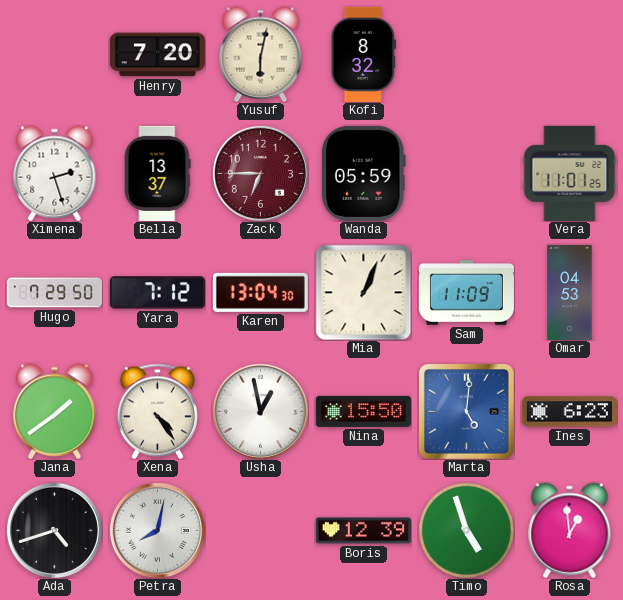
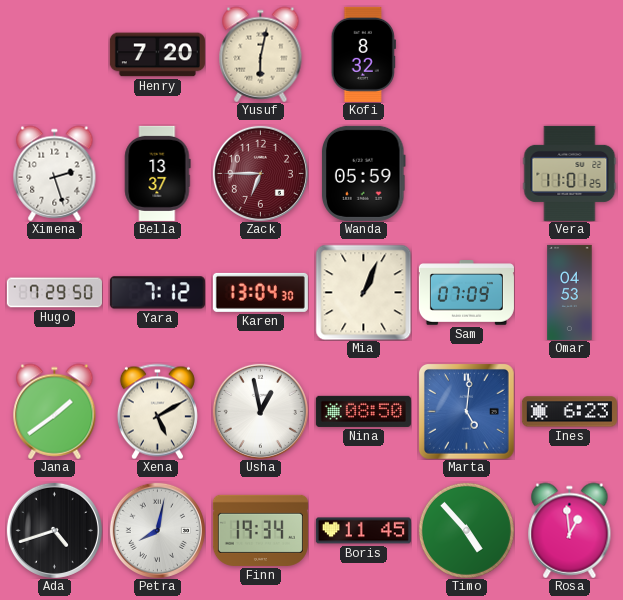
Sam: 11:09 -> 07:09
Xena: 4:24 -> 5:10
Nina: 15:50 -> 08:50
Finn: none -> 19:34
Boris: 12:39 -> 11:45
Timo: 4:57 -> 4:53
